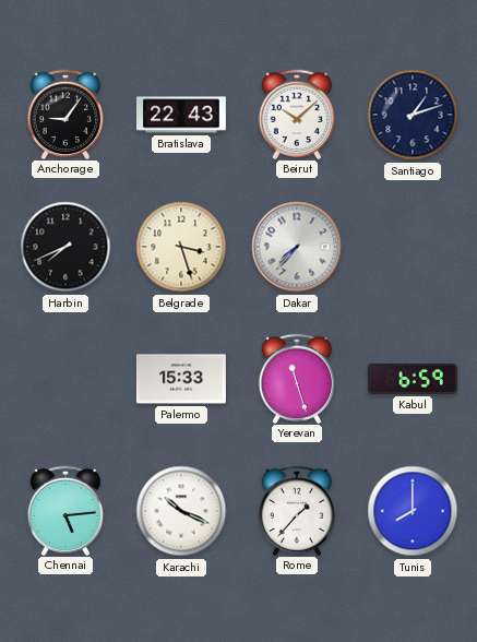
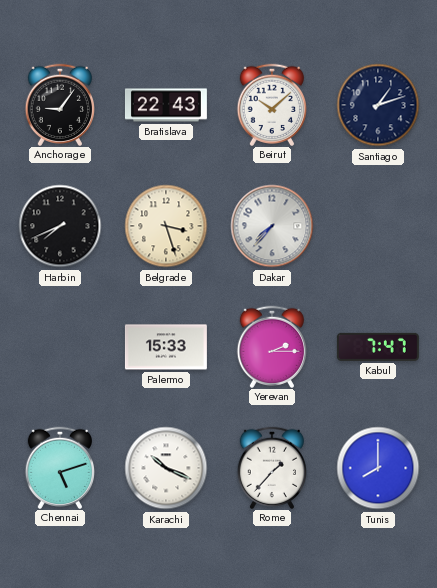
Yerevan: 11:27 -> 2:15
Kabul: 6:59 -> 7:47
Chennai: 5:14 -> 5:12
